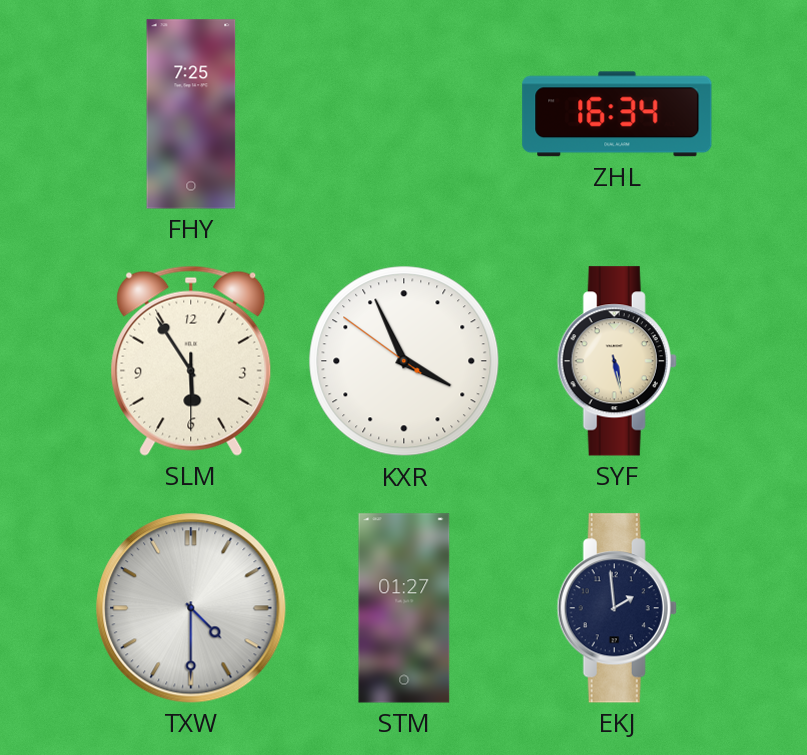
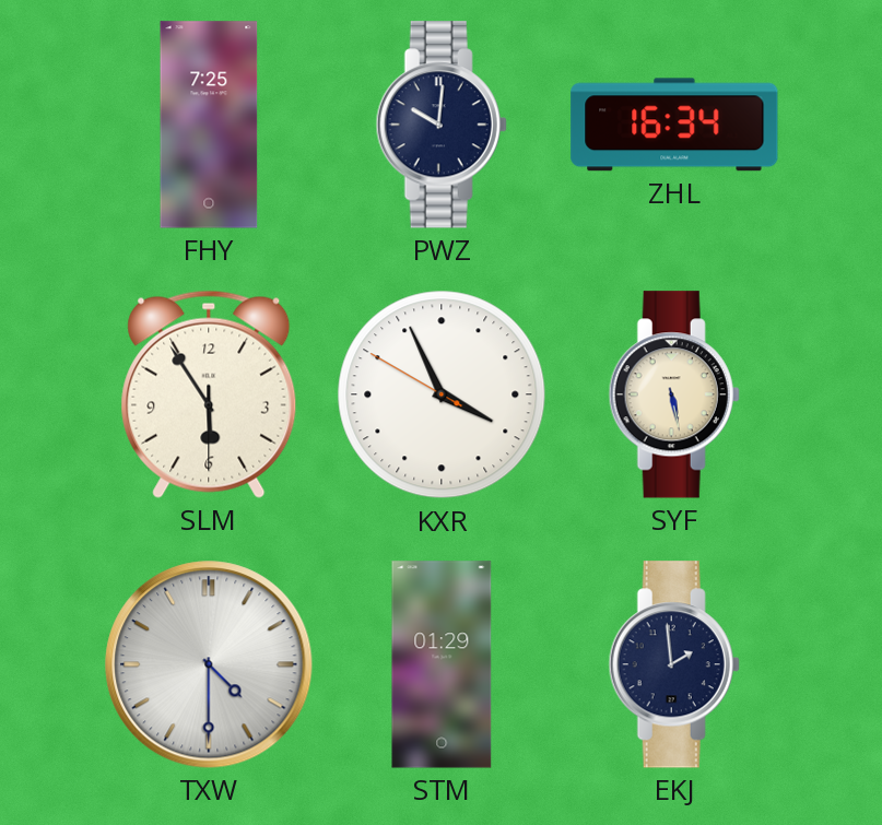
PWZ: none -> 10:01
KXR: 3:55:51 -> 3:55:50
STM: 01:27 -> 01:29
